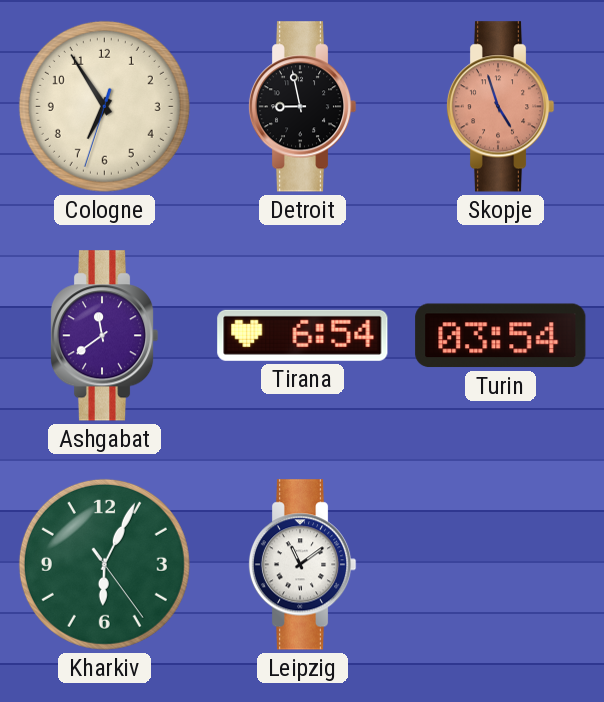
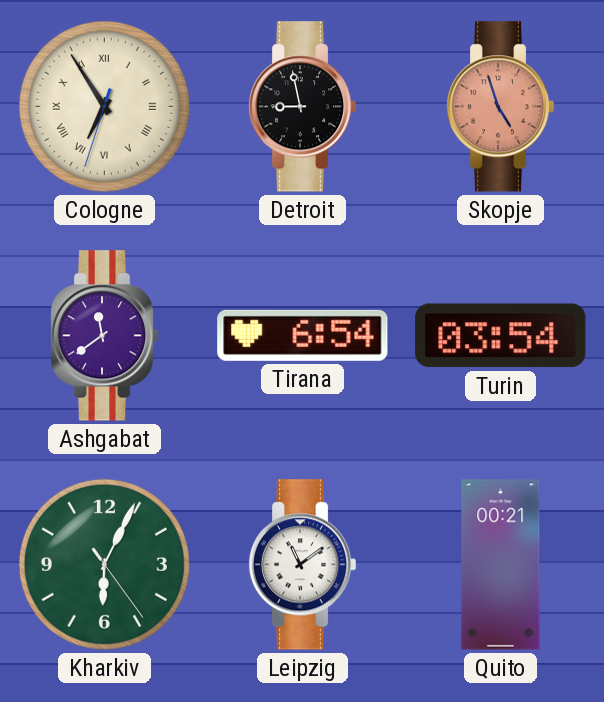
Cologne numerals: Arabic -> Roman
Quito: none -> 00:21
